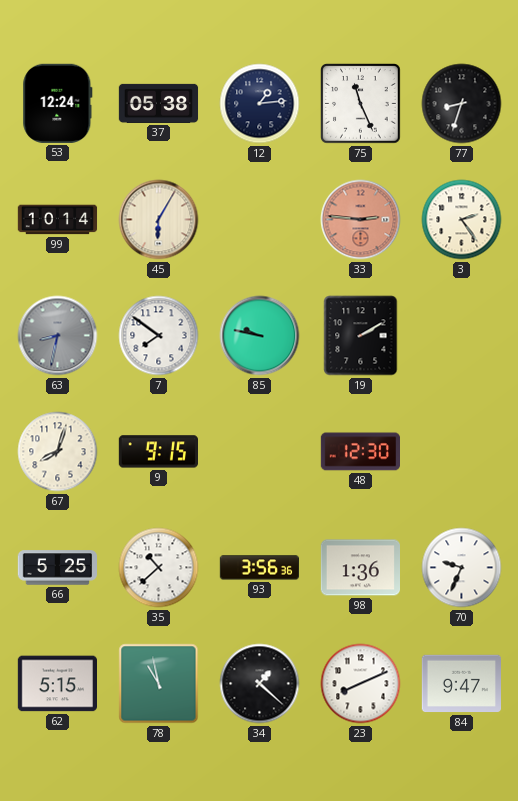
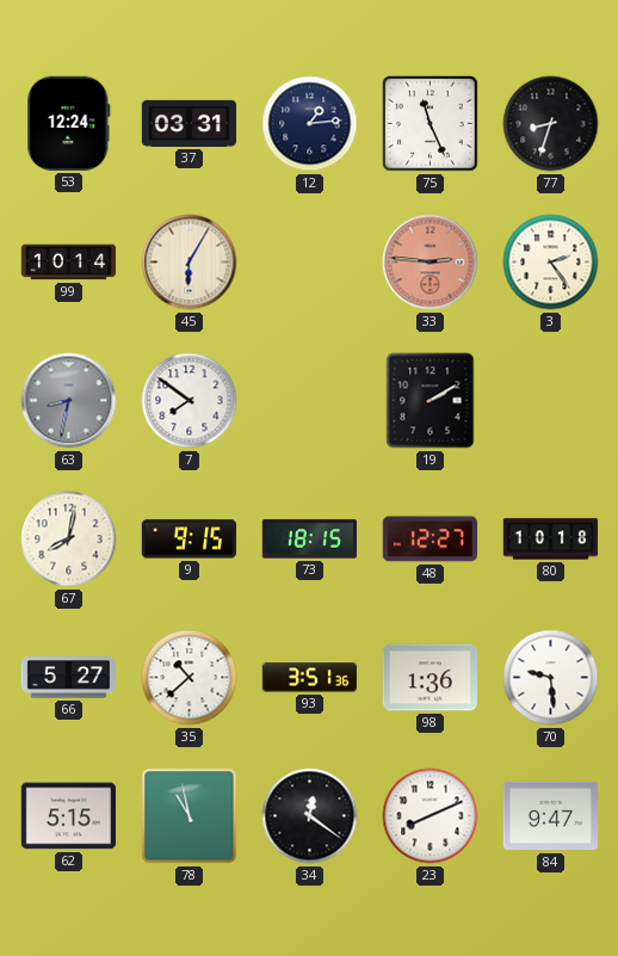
37: 05:38 -> 03:31
85: 9:47 -> none
67: 8:03 -> 8:02
73: none -> 18:15
48: 12:30 -> 12:27
80: none -> 10:18
66: 5:25 -> 5:27
93: 3:56 -> 3:51
70: 9:34 -> 9:29
34: 1:22 -> 12:21
